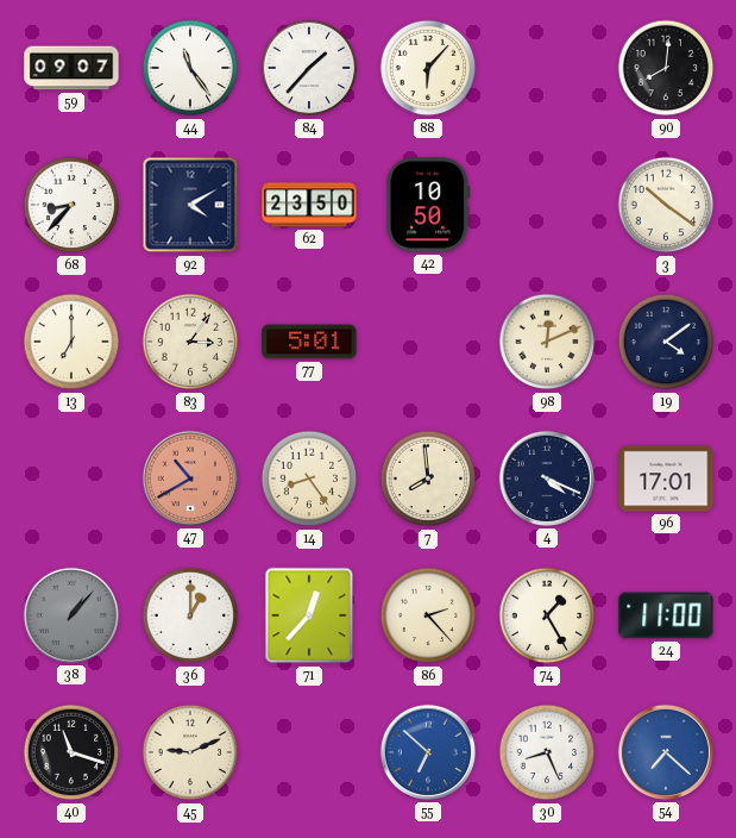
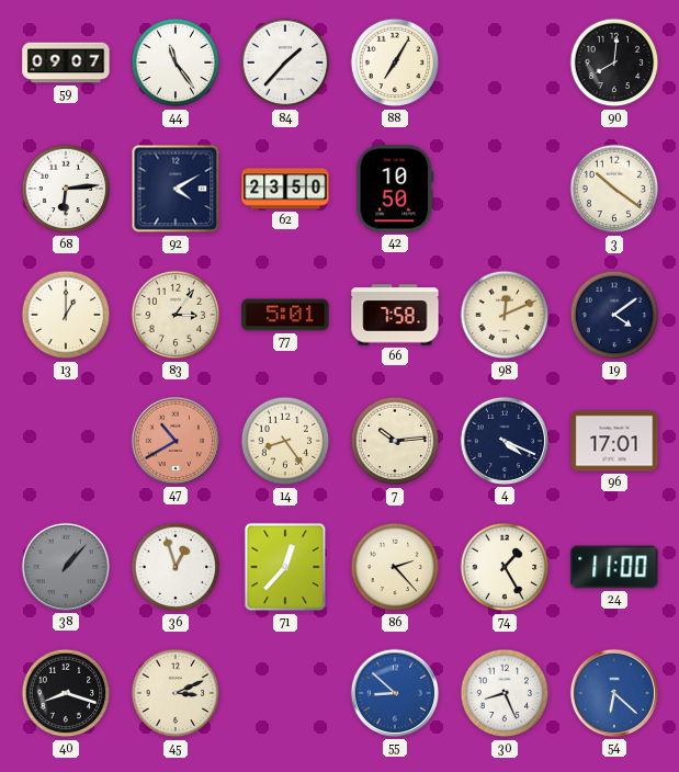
88: 6:07 -> 7:05
68: 8:37 -> 6:14
13: 7:00 -> 1:00
66: none -> 7:58
7: 7:59 -> 10:14
36: 1:00 -> 12:57
40: 11:18 -> 8:18
45: 9:11 -> 3:11
55: 6:52 -> 8:52
54: 7:22 -> 6:22
